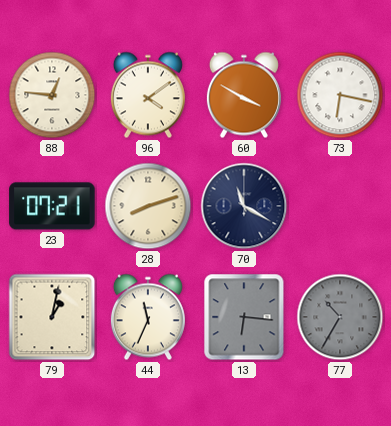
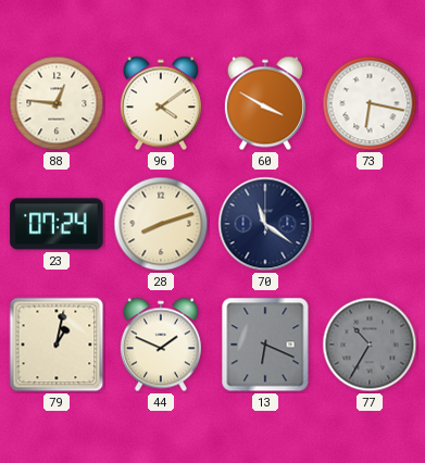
23: 07:21 -> 07:24
70: 11:20 -> 11:21
44: 11:34 -> 1:49
13: 6:16 -> 6:19
